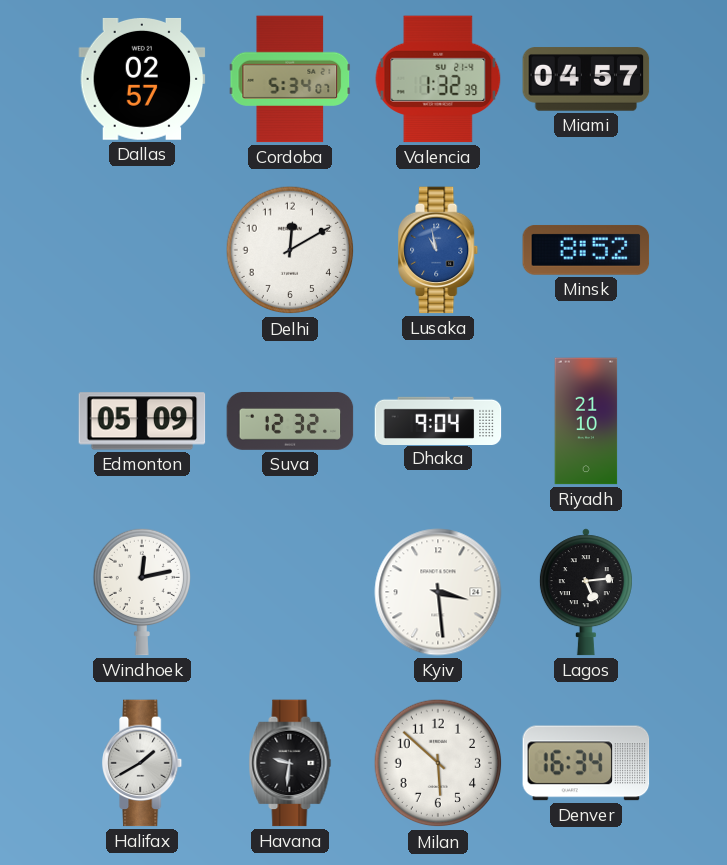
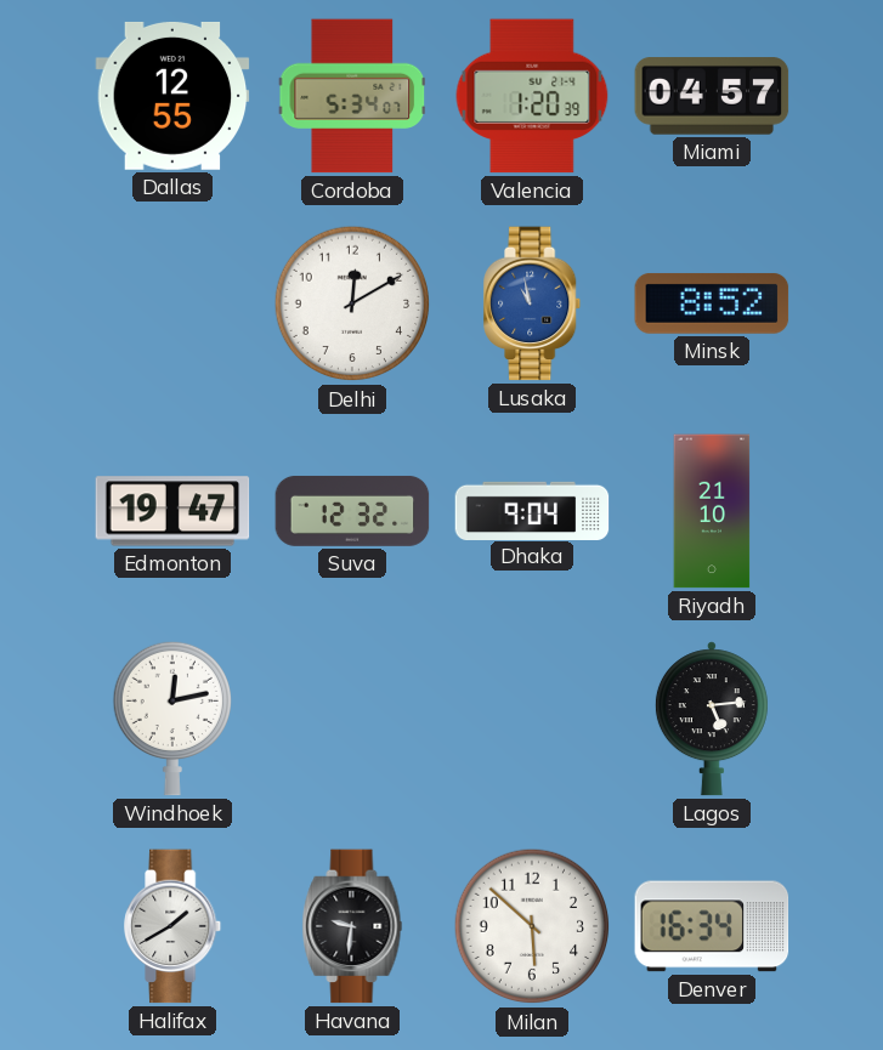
Dallas: 02:57 -> 12:55
Valencia: 1:32 -> 1:20
Edmonton: 05:09 -> 19:47
Kyiv: 3:29 -> none
